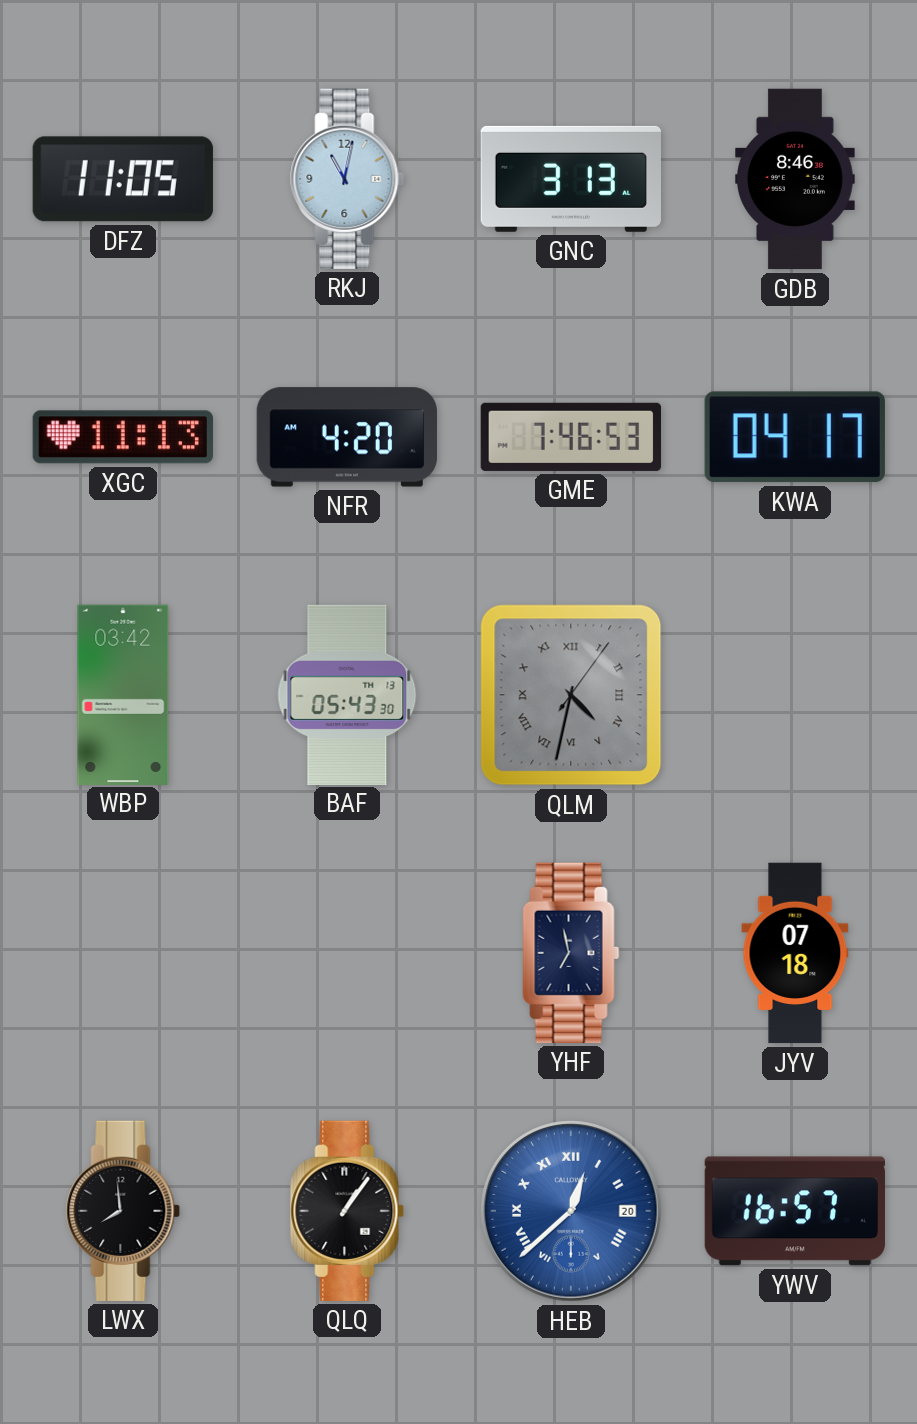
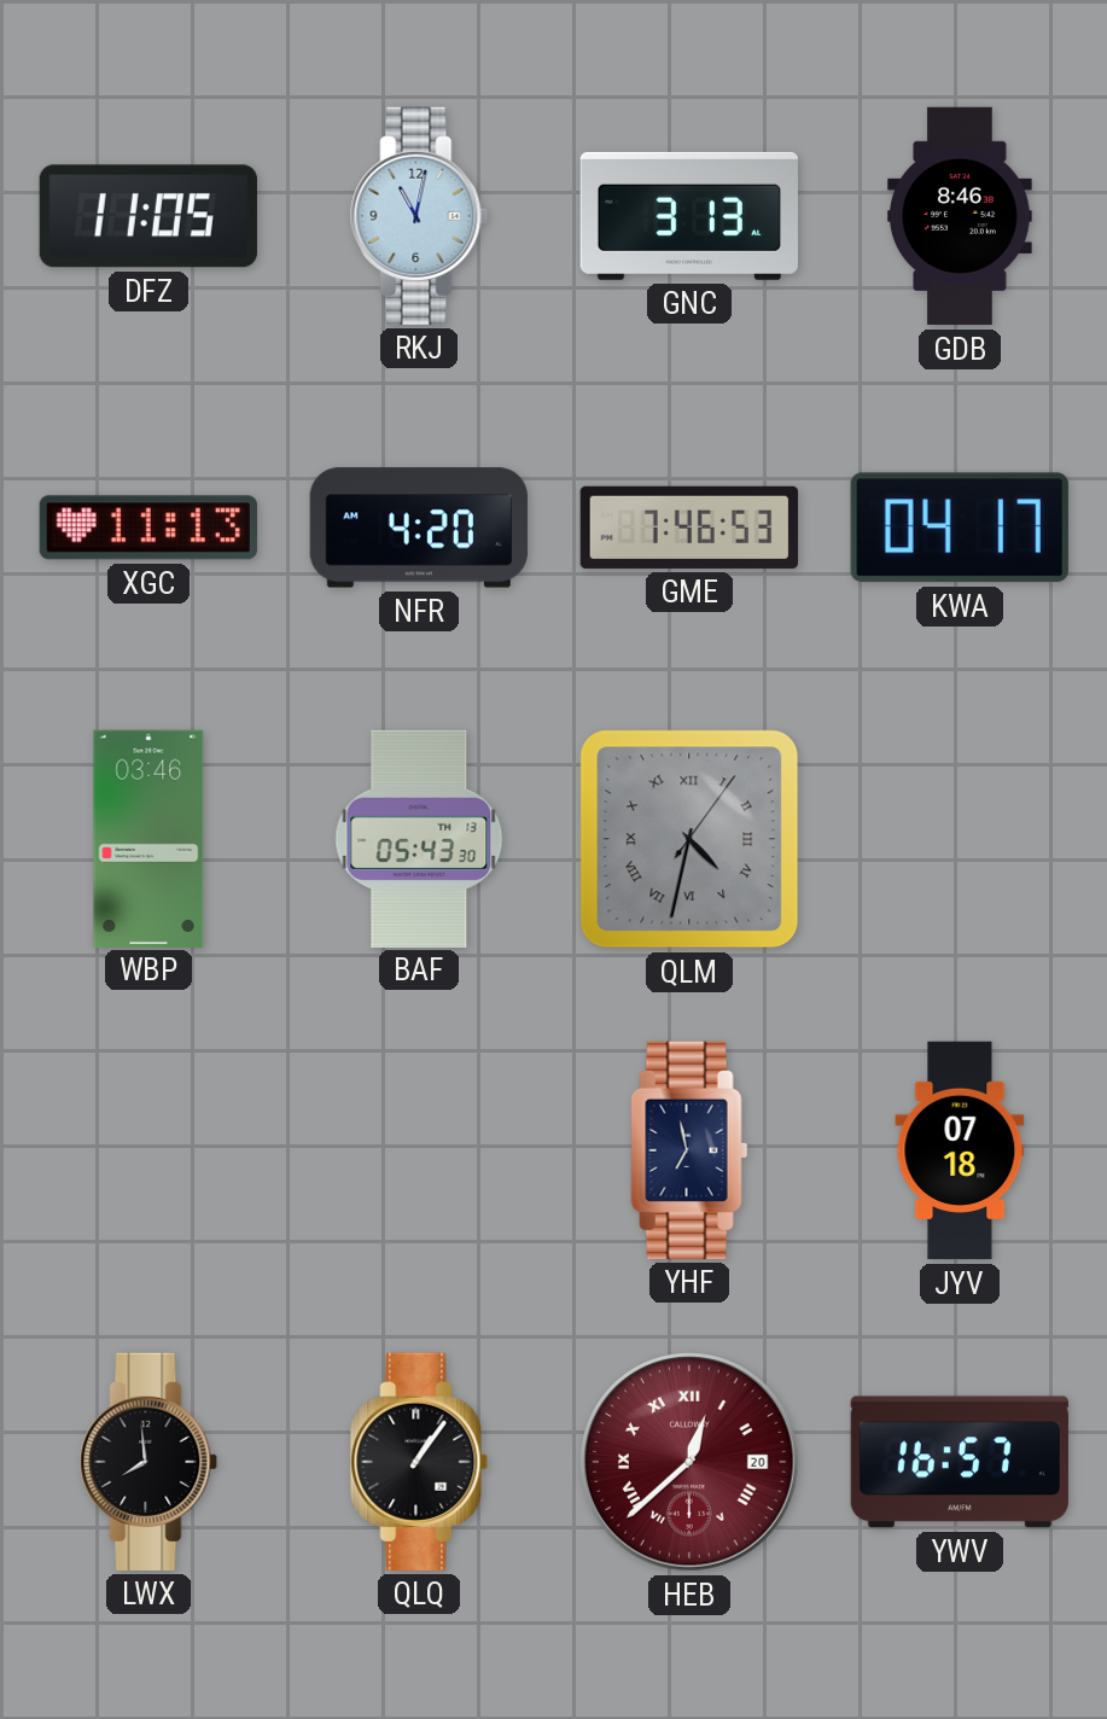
WBP: 03:42 -> 03:46
HEB dial: blue -> burgundy
